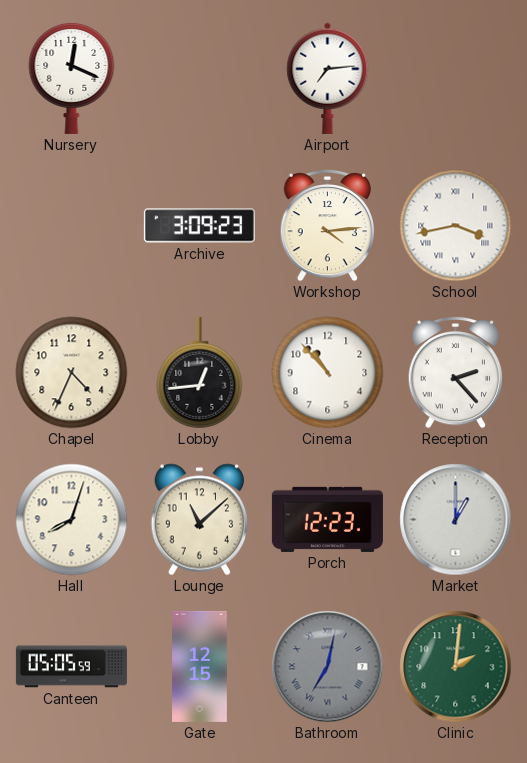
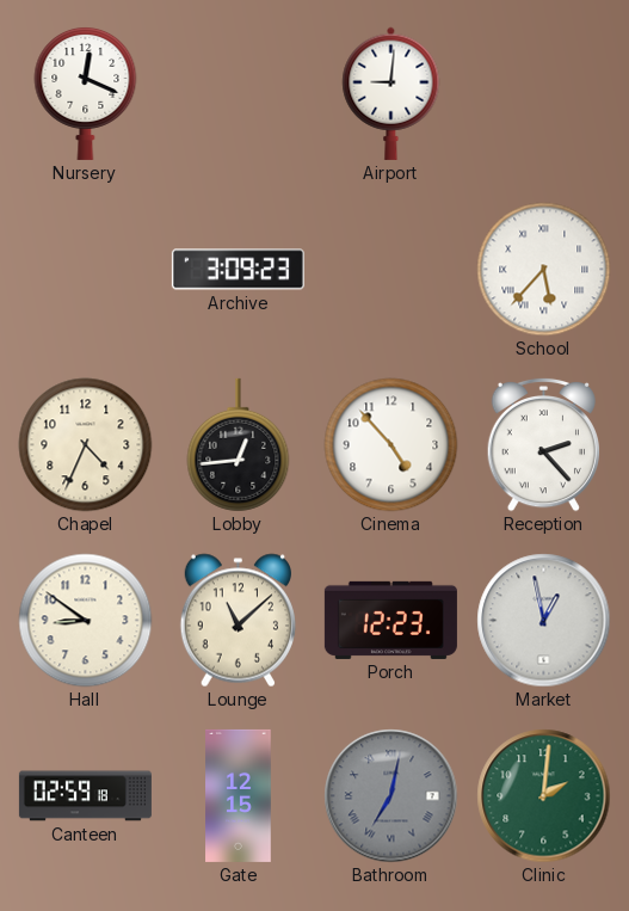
Airport: 7:14 -> 9:01
Workshop: 4:14 -> none
School: 3:43 -> 5:37
Cinema: 10:53 -> 4:53
Hall: 8:03 -> 8:51
Market: 1:00 -> 12:58
Canteen: 05:05 -> 02:59
